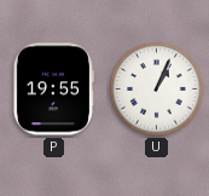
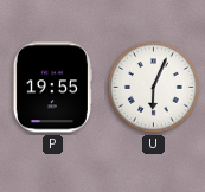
U: 1:04 -> 6:04
